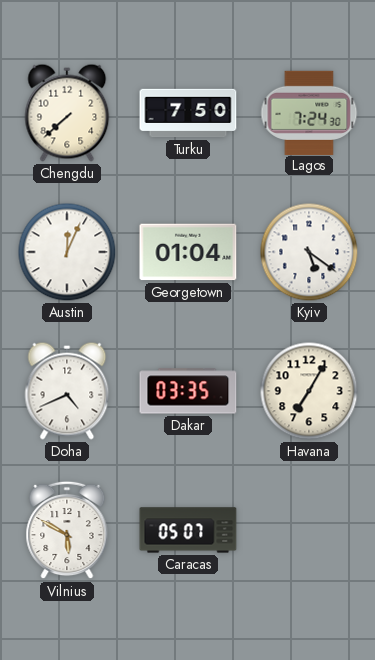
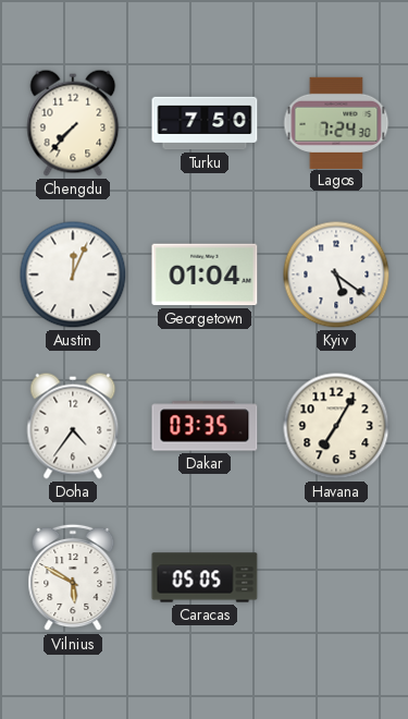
Chengdu: 7:38 -> 7:37
Doha: 4:41 -> 4:36
Caracas: 05:07 -> 05:05
